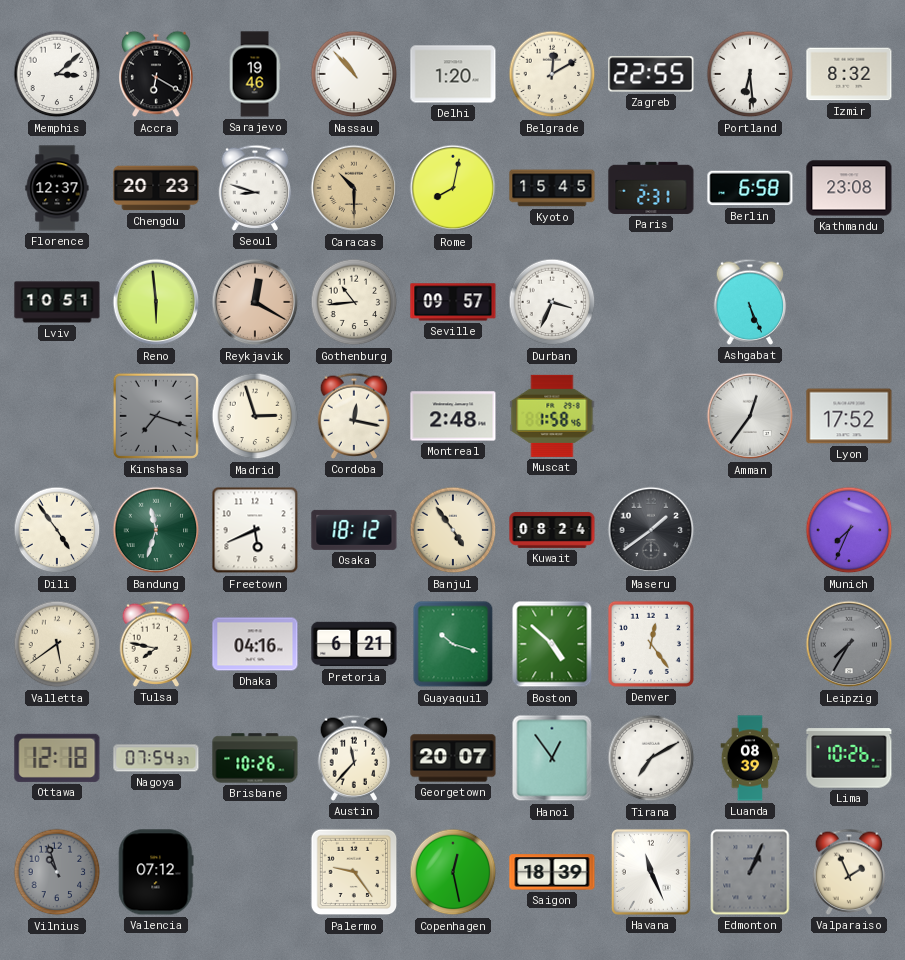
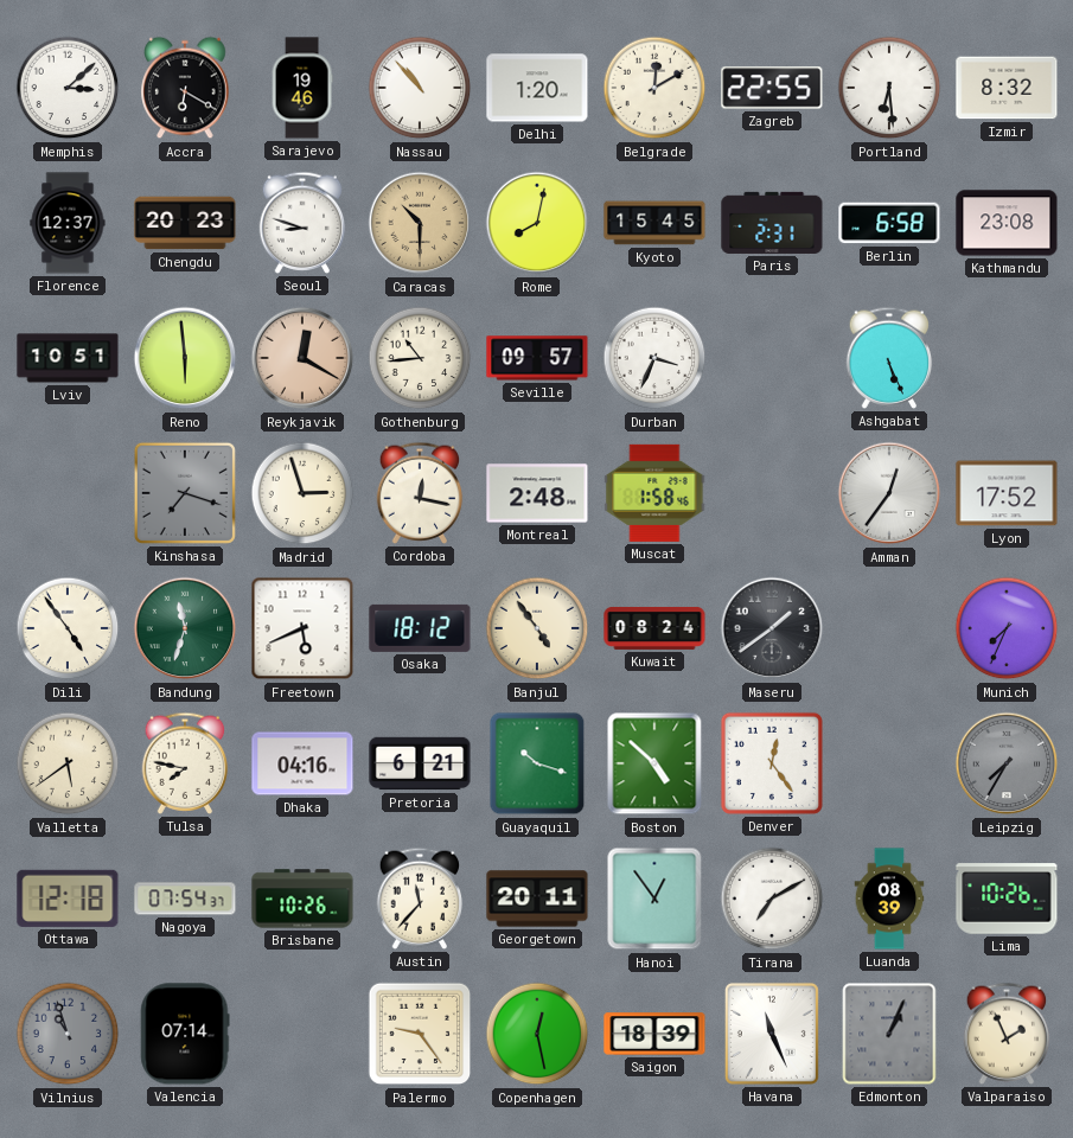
Georgetown: 20:07 -> 20:11
Valencia: 07:12 -> 07:14
